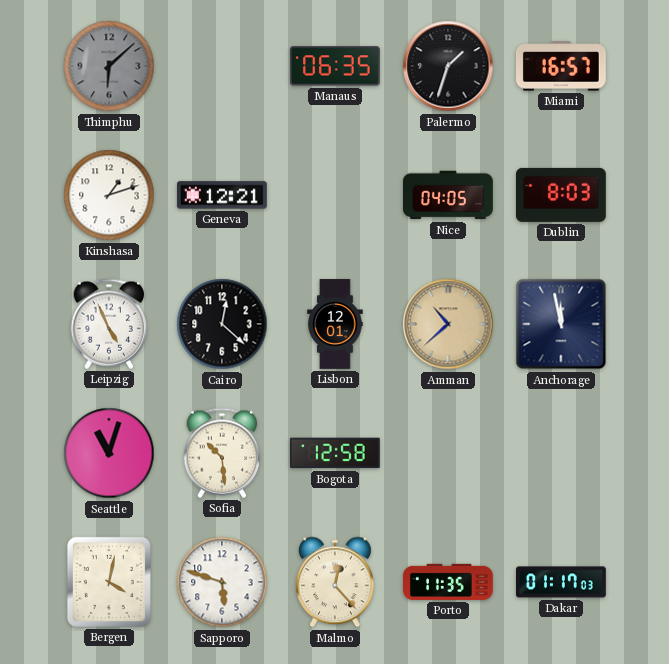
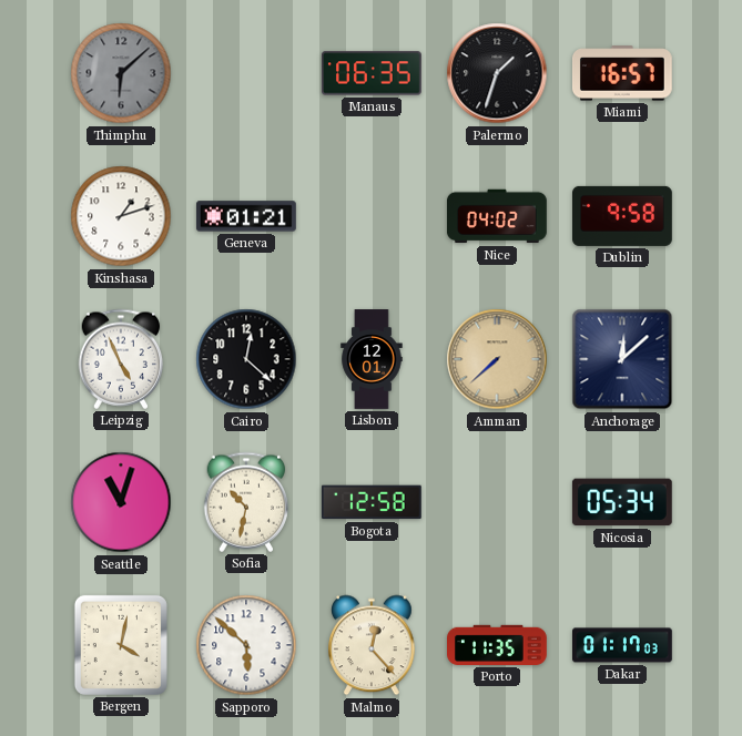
Geneva: 12:21 -> 01:21
Nice: 04:05 -> 04:02
Dublin: 8:03 -> 9:58
Amman: 10:38 -> 7:38
Anchorage: 11:58 -> 12:08
Sofia: 10:29 -> 10:32
Nicosia: none -> 05:34
Sapporo: 5:48 -> 5:52
